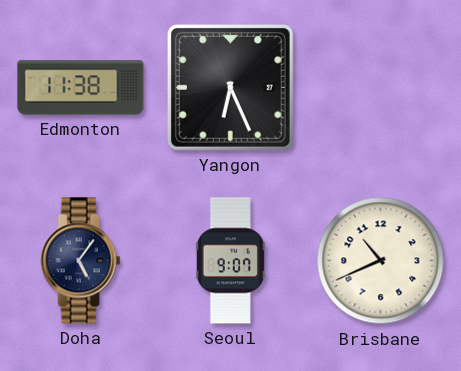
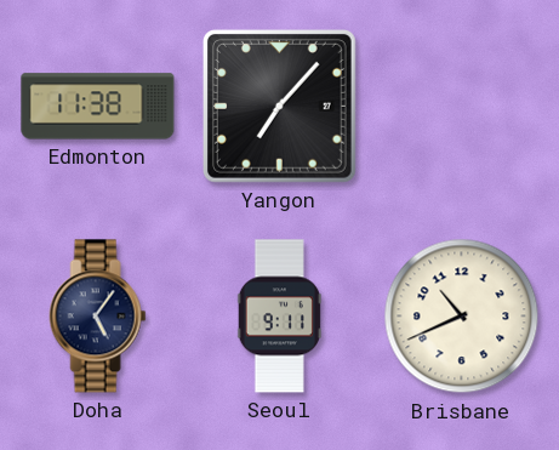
Yangon: 6:26 -> 7:07
Seoul: 9:07 -> 9:11
